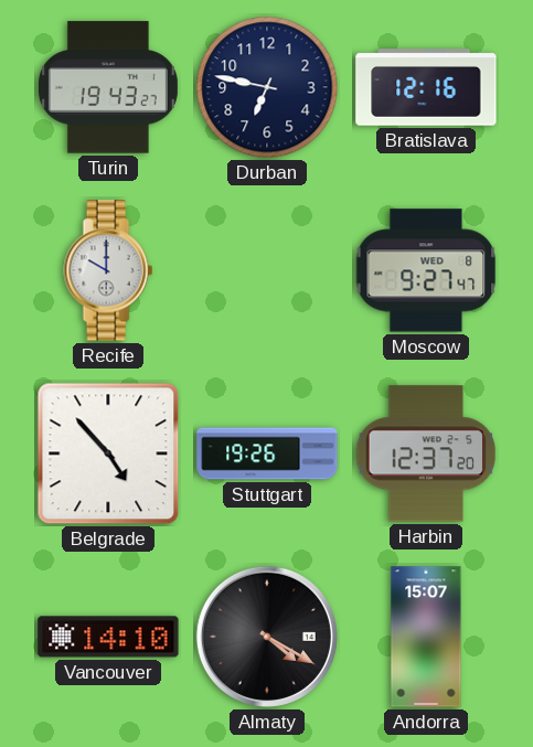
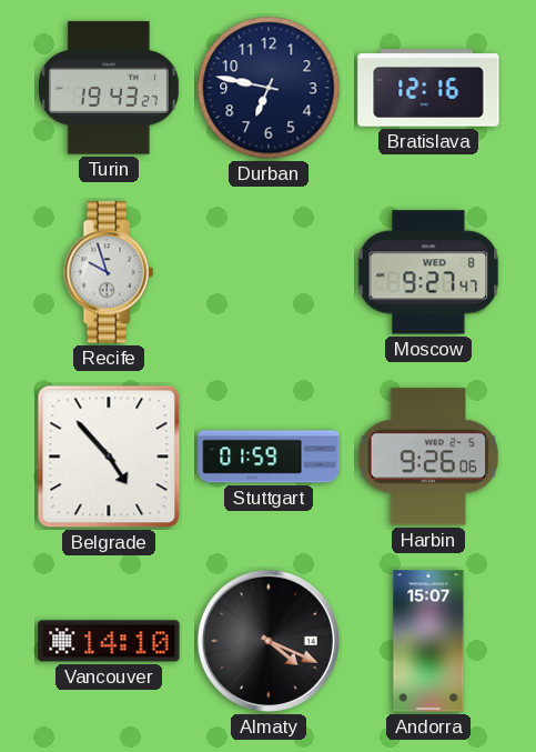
Recife: 10:00 -> 9:57
Stuttgart: 19:26 -> 01:59
Harbin: 12:37 -> 9:26
Almaty: 4:20 -> 4:19
